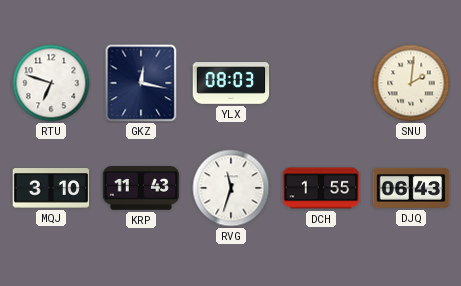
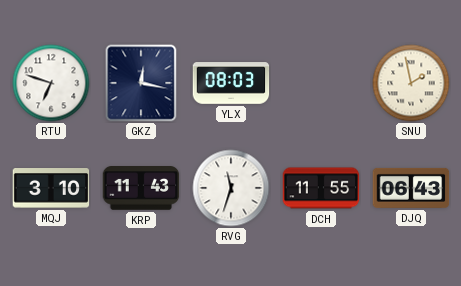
SNU: 2:01 -> 1:58
DCH: 1:55 -> 11:55
